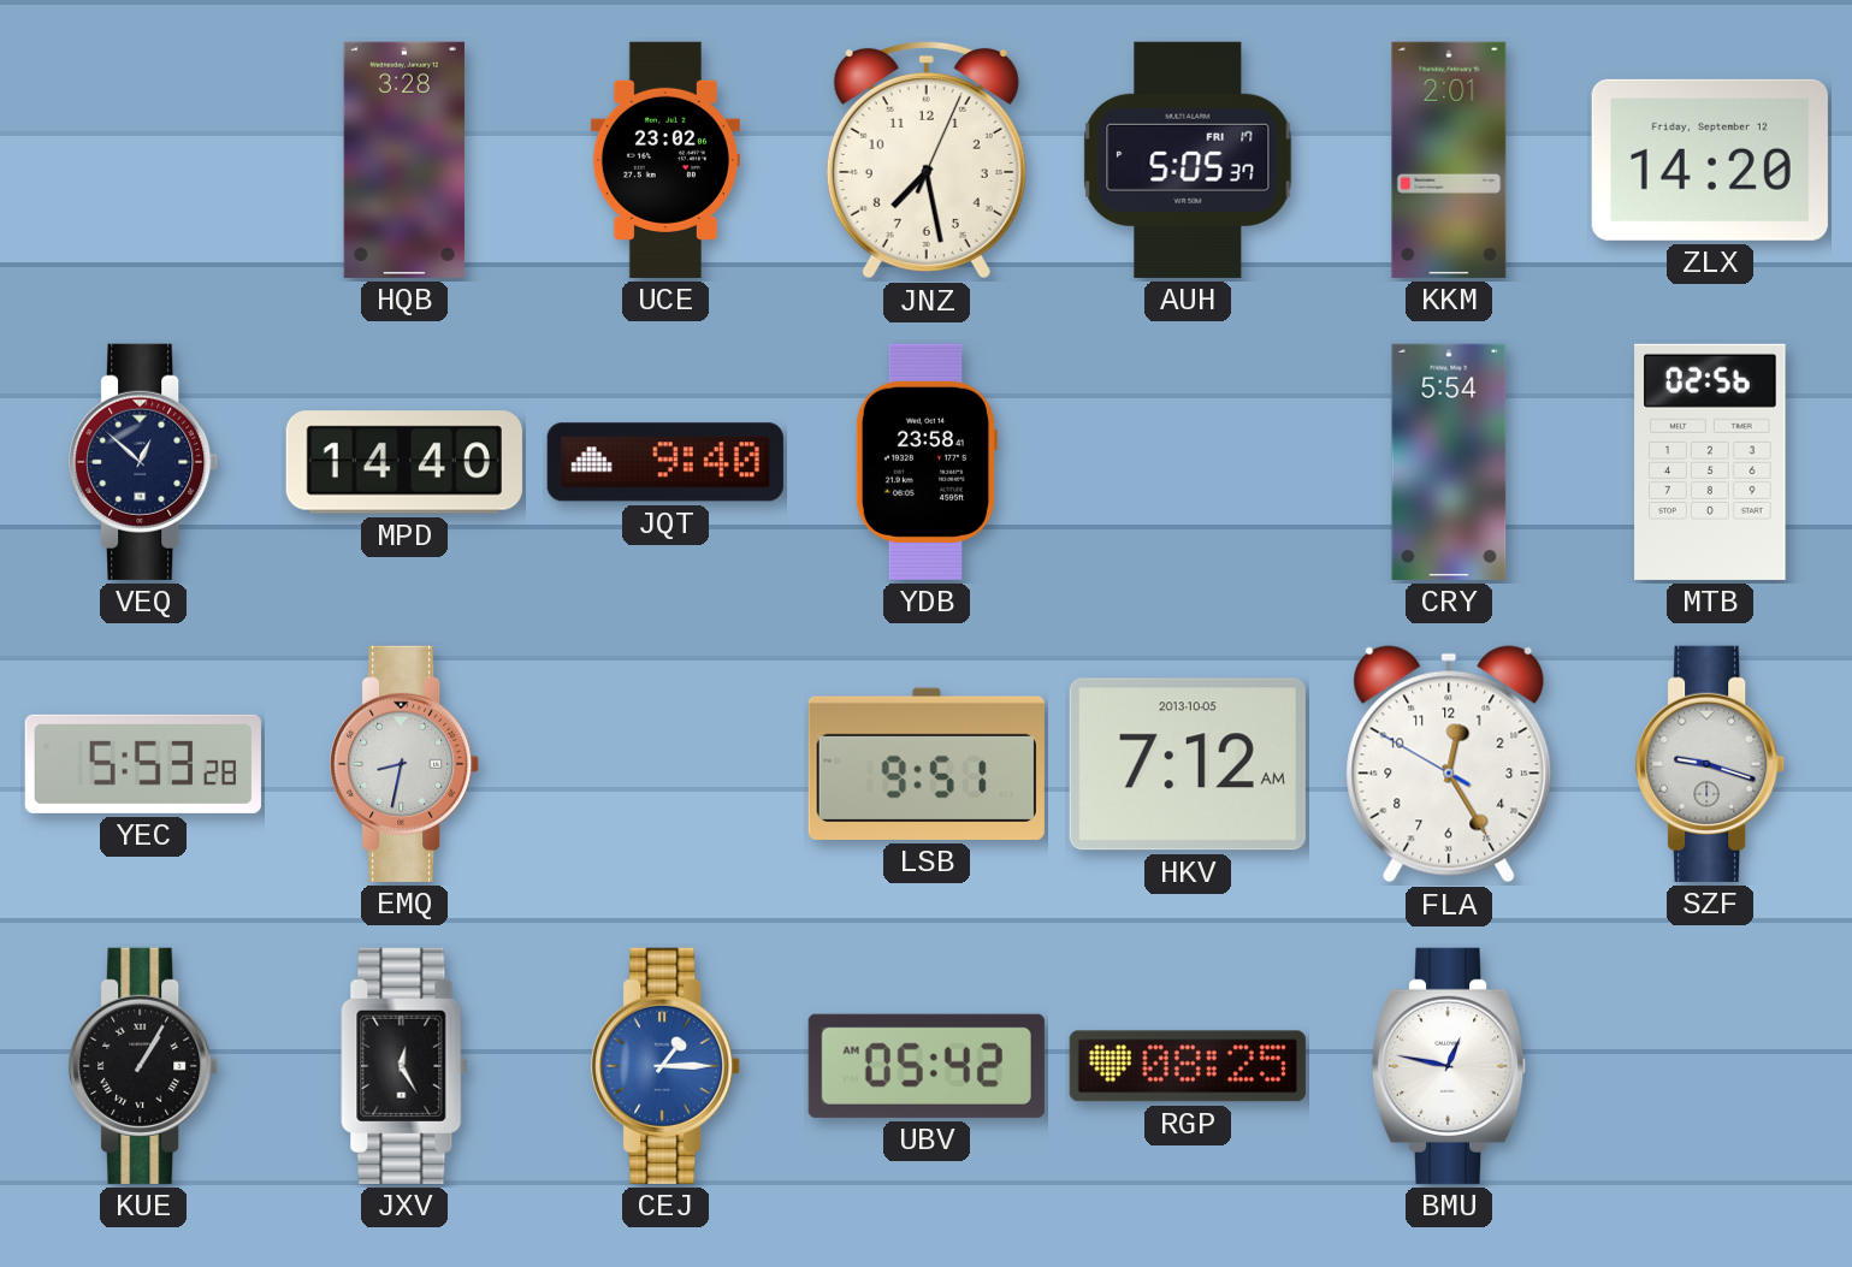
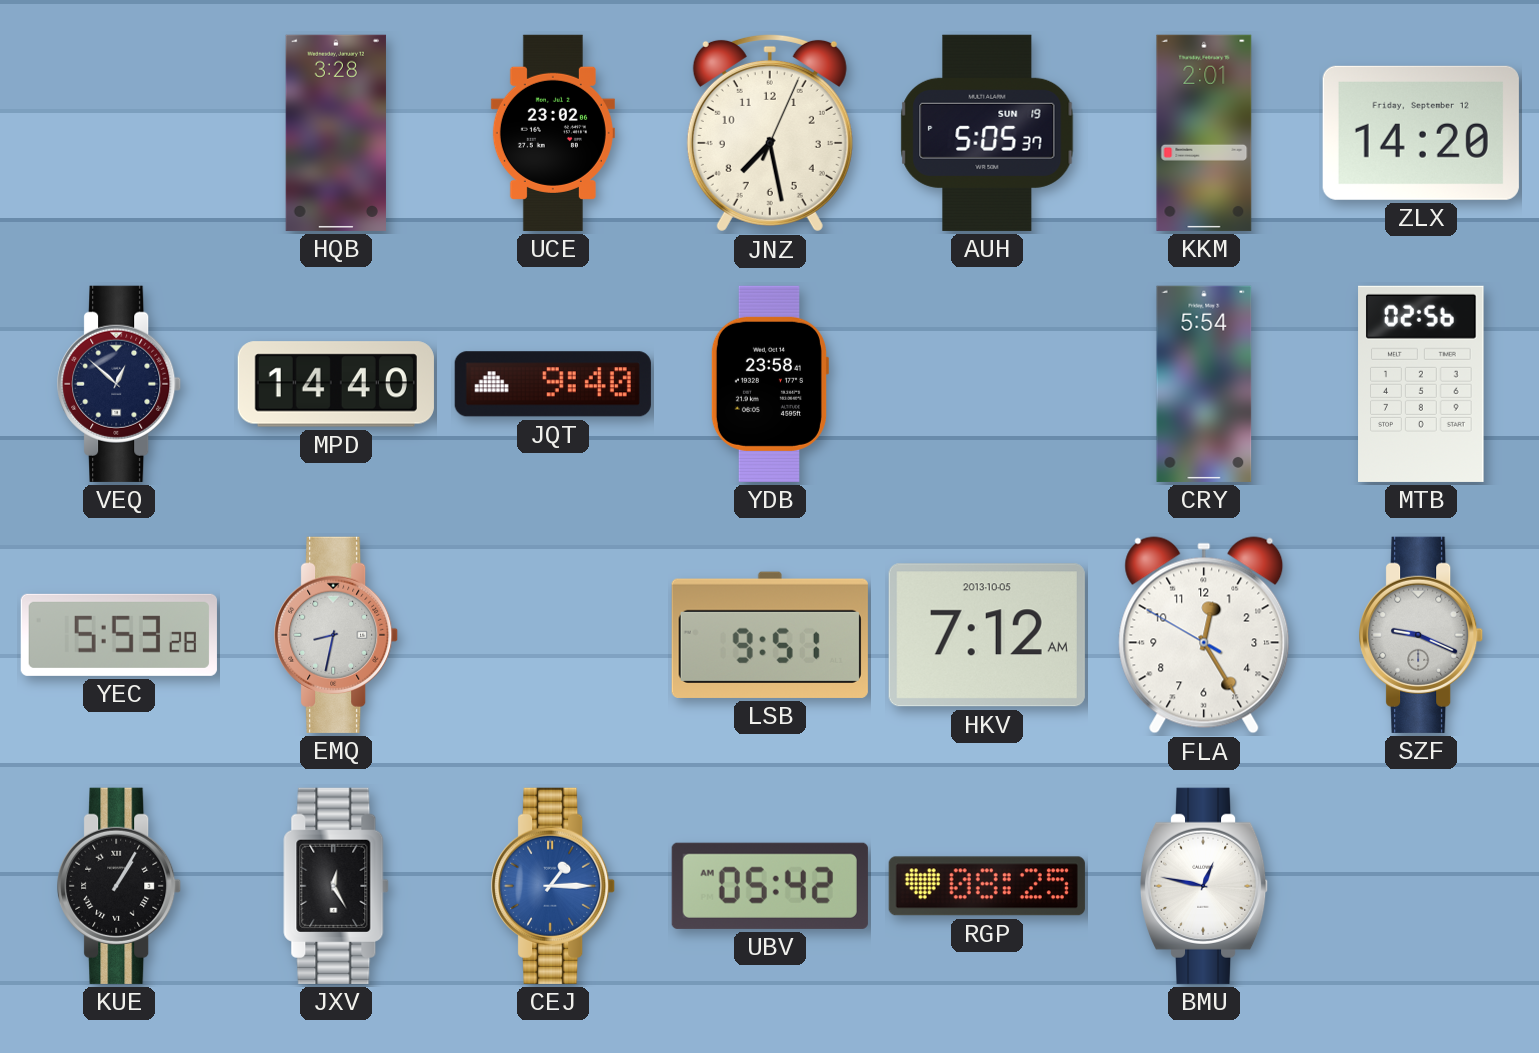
AUH date: FRI 17 -> SUN 19
SZF: 9:18 -> 9:19
